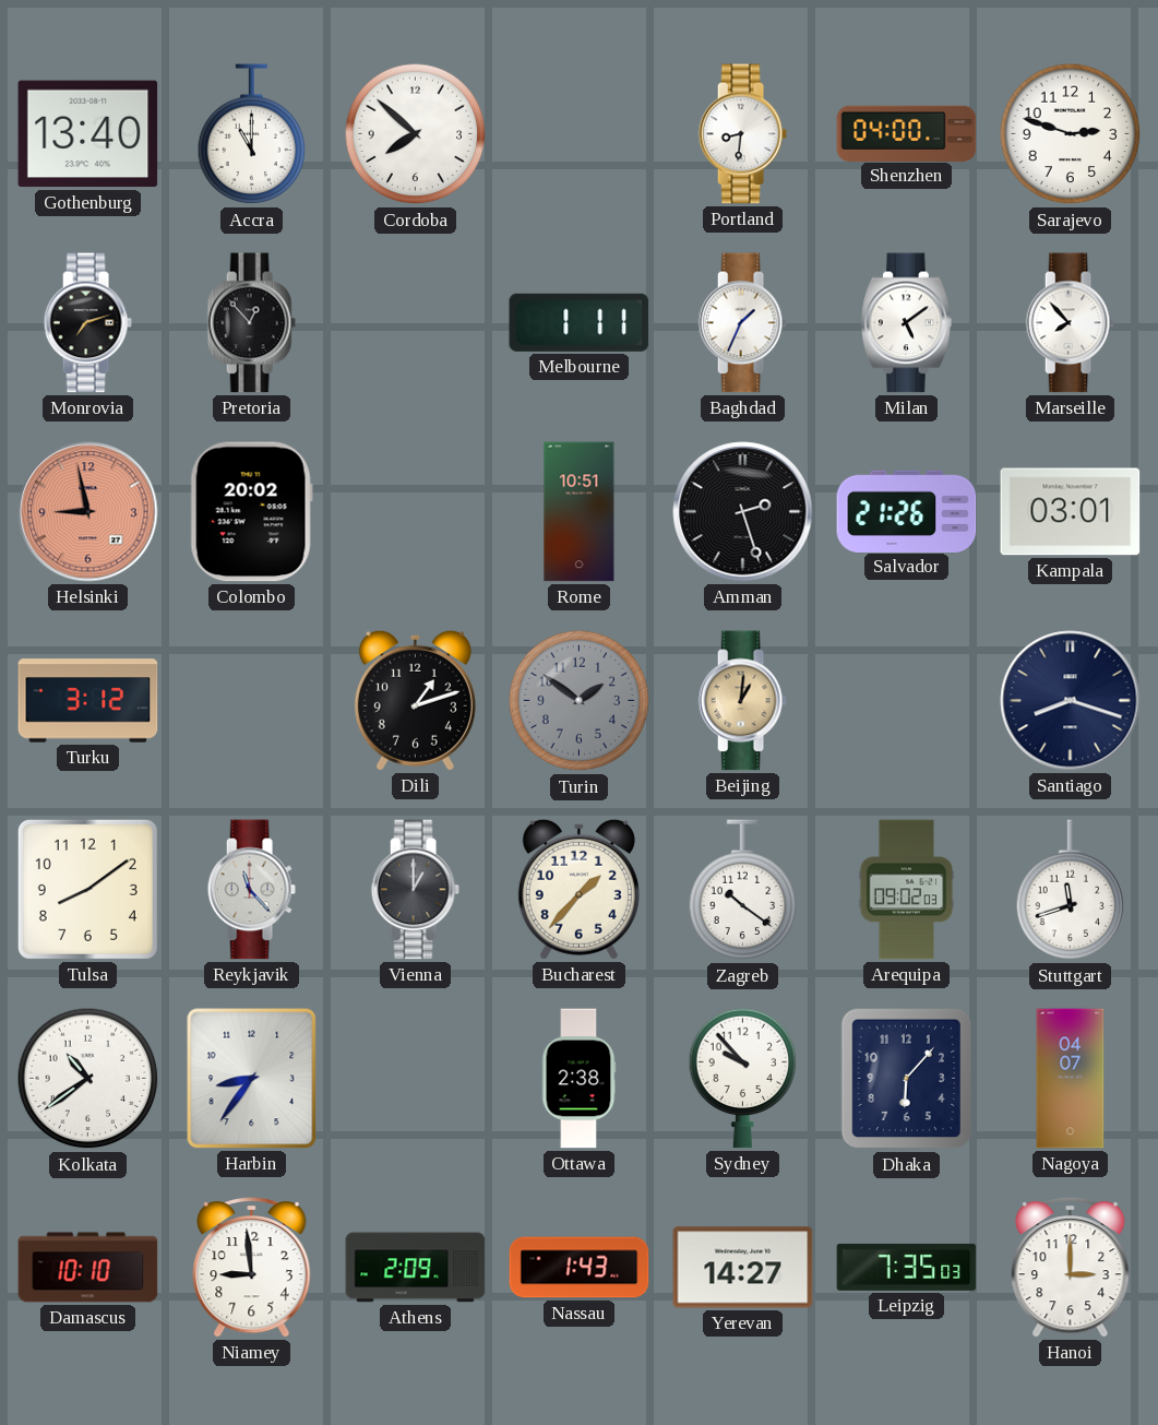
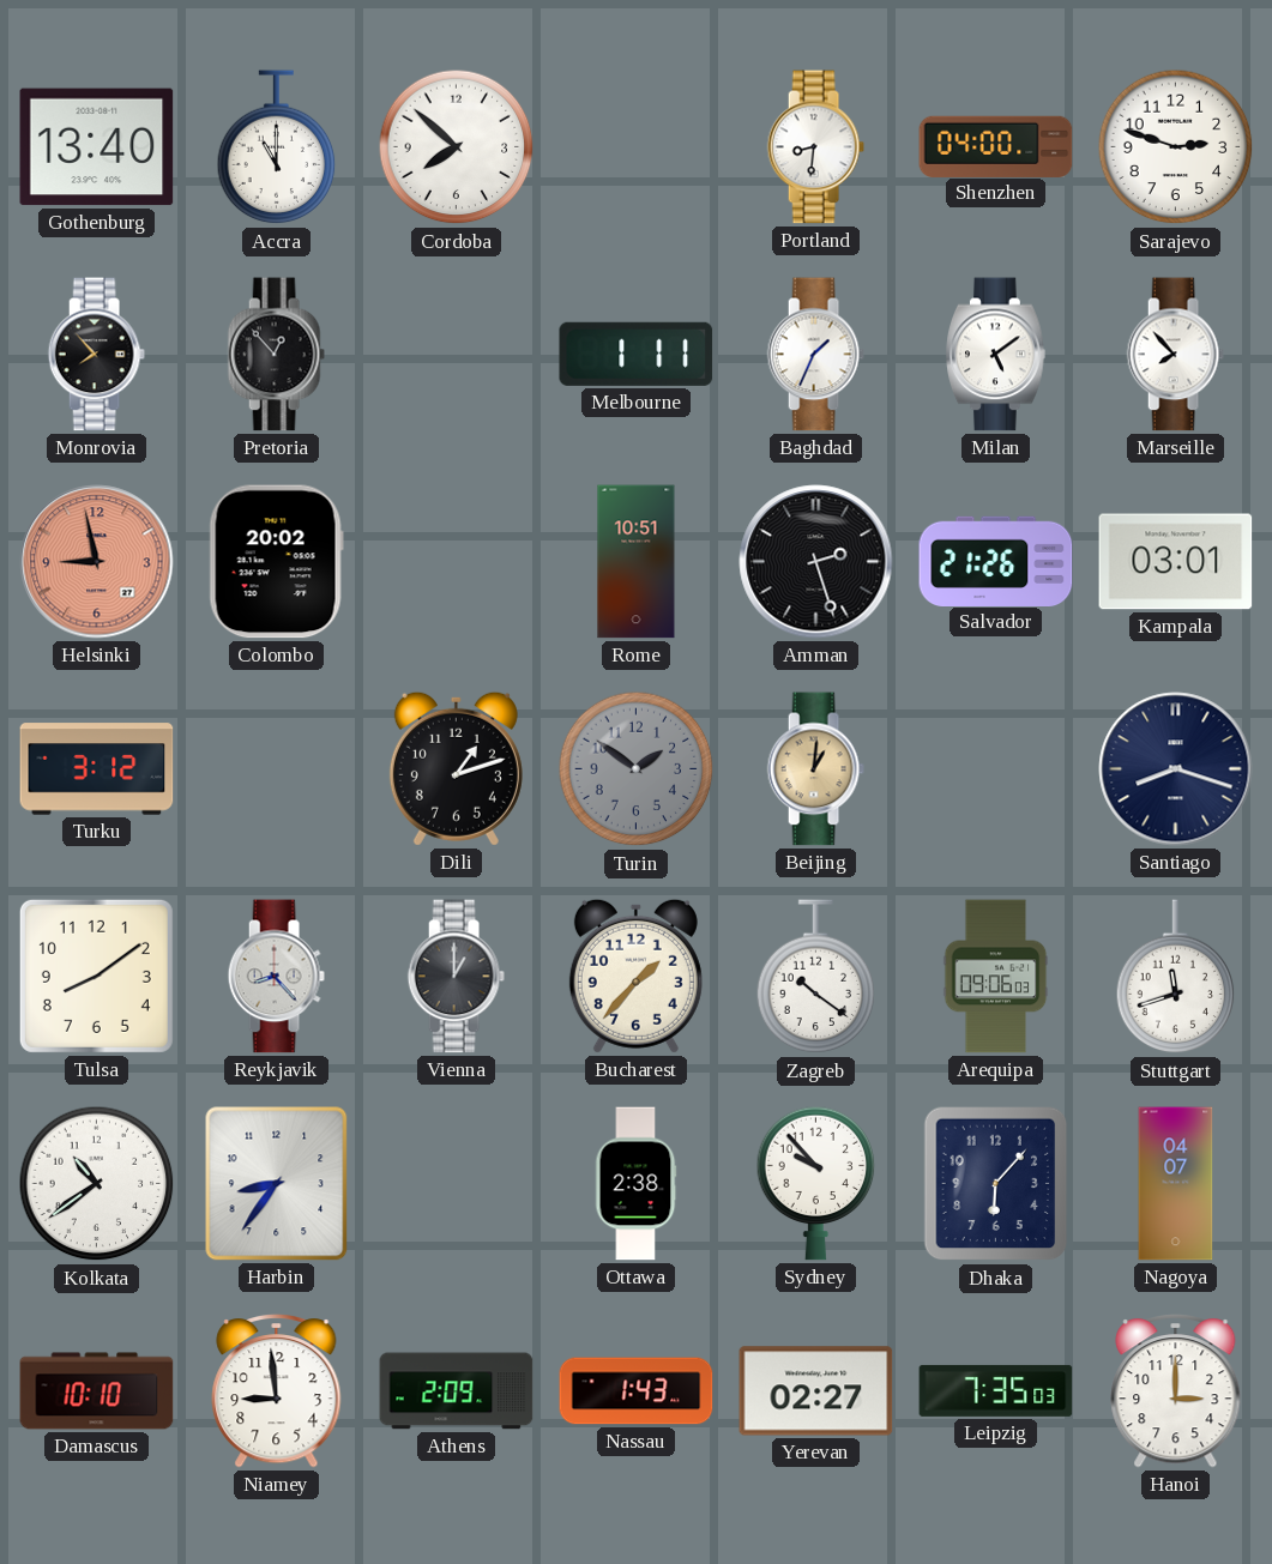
Monrovia: 7:12 -> 7:53
Reykjavik: 11:23 -> 8:23
Arequipa: 09:02 -> 09:06
Yerevan: 14:27 -> 02:27
